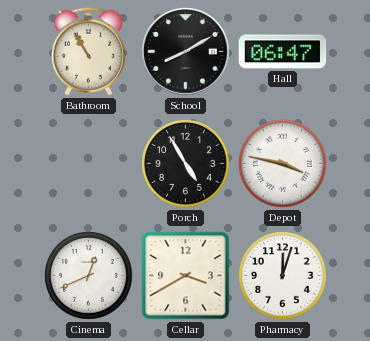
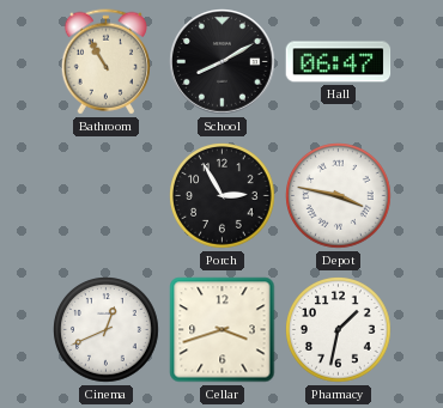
Porch: 4:55 -> 2:55
Cellar: 3:40 -> 3:42
Pharmacy: 12:03 -> 1:32
